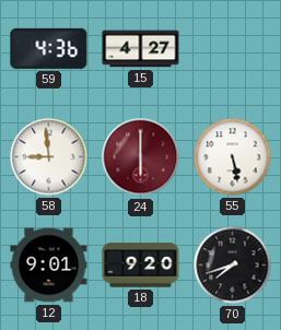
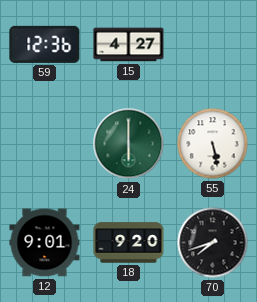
59: 4:36 -> 12:36
58: 8:59 -> none
24 dial: burgundy -> green
